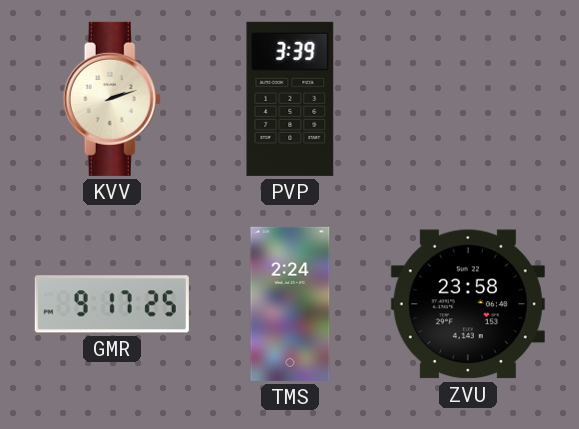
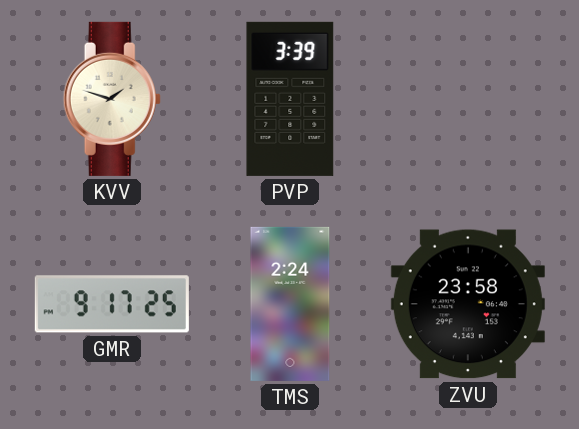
KVV: 2:12 -> 1:48
